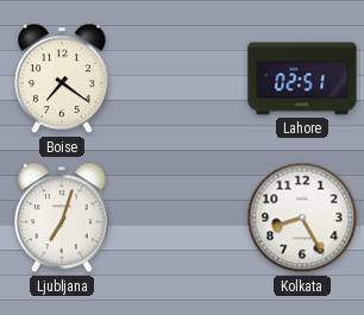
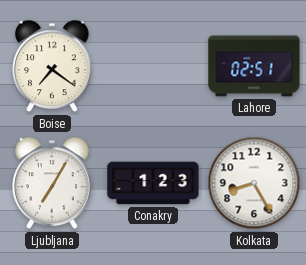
Ljubljana: 7:03 -> 7:05
Conakry: none -> 1:23
